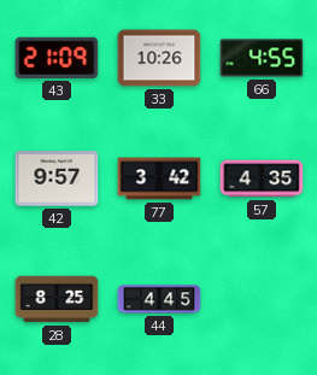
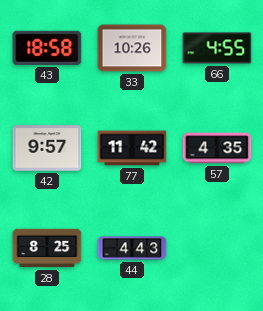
43: 21:09 -> 18:58
77: 3:42 -> 11:42
44: 4:45 -> 4:43
